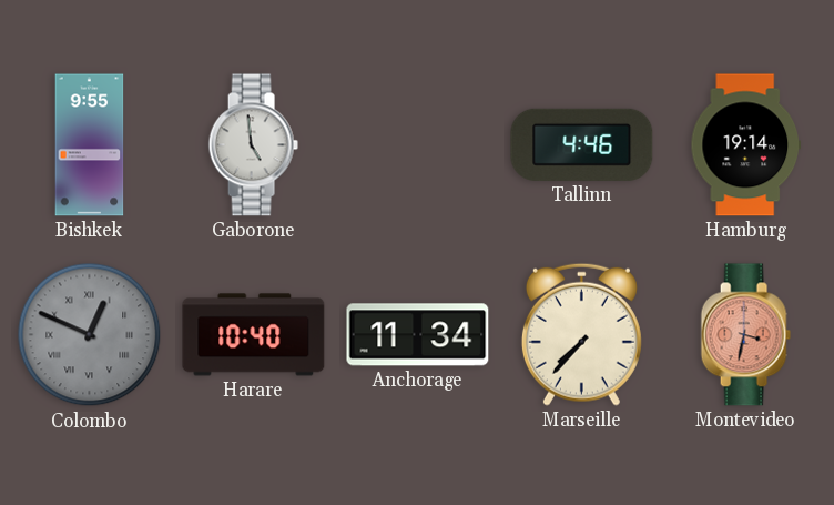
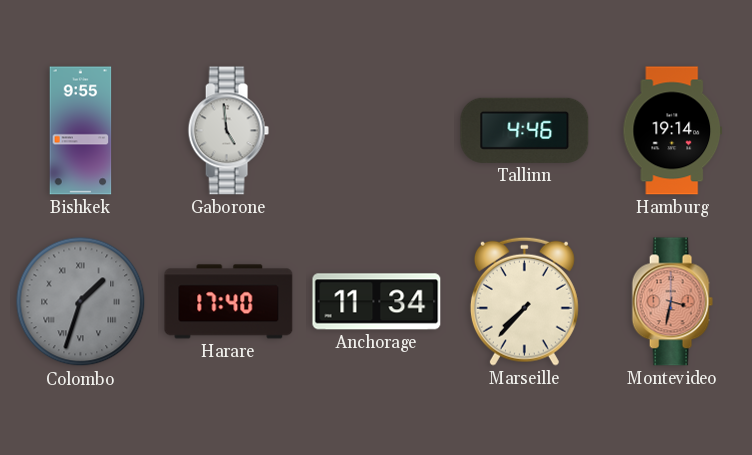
Colombo: 12:49 -> 1:33
Harare: 10:40 -> 17:40
